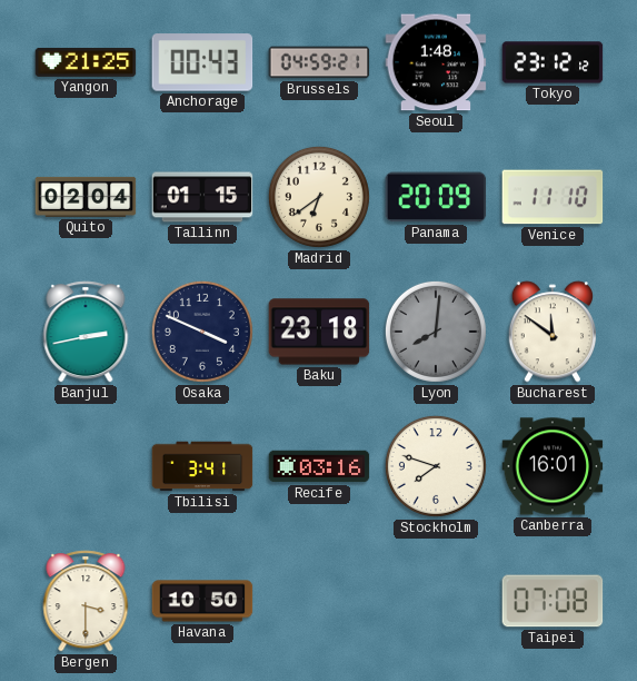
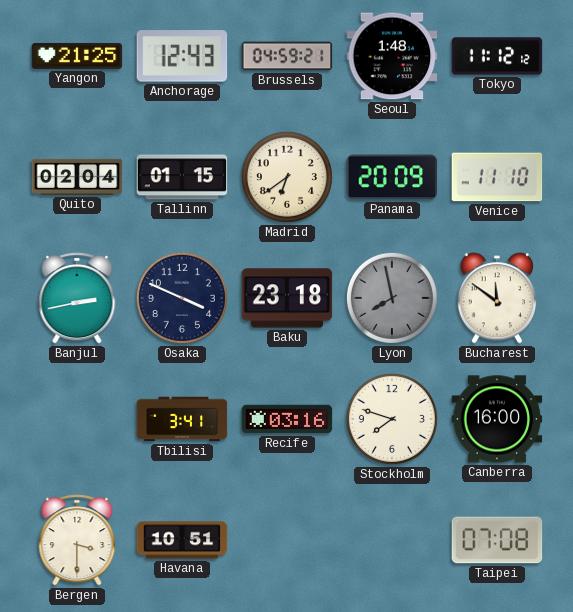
Anchorage: 00:43 -> 12:43
Tokyo: 23:12 -> 11:12
Lyon: 8:01 -> 7:58
Canberra: 16:01 -> 16:00
Havana: 10:50 -> 10:51
